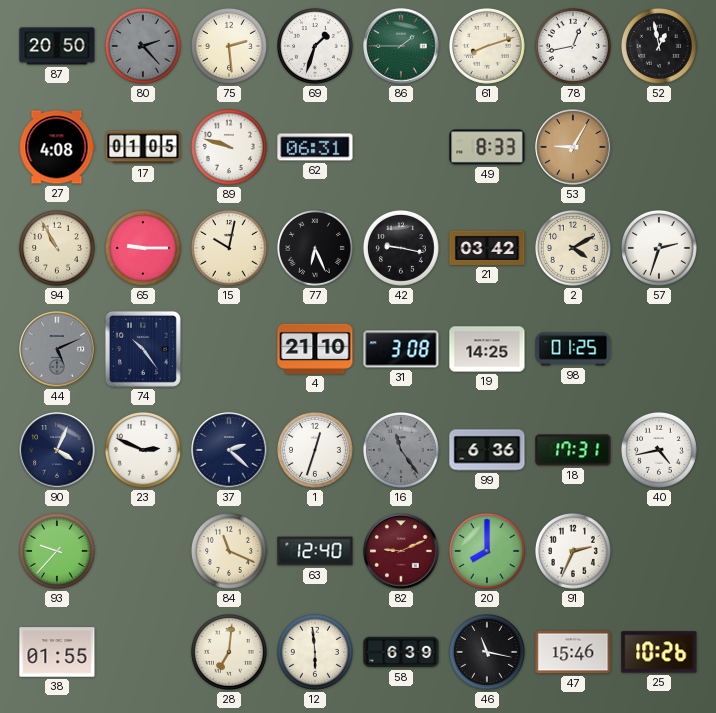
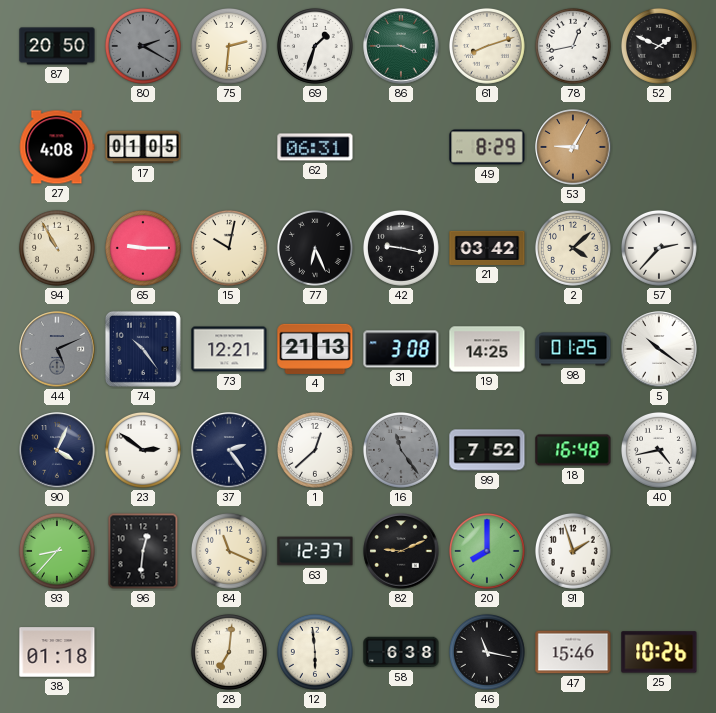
80: 2:23 -> 2:20
75: 2:29 -> 2:31
86: 1:45 -> 3:45
52: 12:58 -> 1:49
89: 9:48 -> none
49: 8:33 -> 8:29
2: 4:10 -> 4:08
57: 2:33 -> 2:37
73: none -> 12:21
4: 21:10 -> 21:13
5: none -> 10:21
23: 2:49 -> 2:51
37: 2:22 -> 2:24
1: 12:33 -> 12:38
99: 6:36 -> 7:52
18: 17:31 -> 16:48
93: 9:37 -> 8:37
96: none -> 12:31
63: 12:40 -> 12:37
82 dial: burgundy -> black
91: 2:34 -> 1:57
38: 01:55 -> 01:18
58: 6:39 -> 6:38
